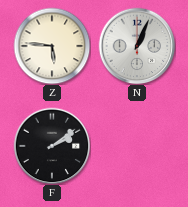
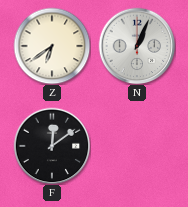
Z: 5:46 -> 6:39
F: 2:09 -> 12:09
